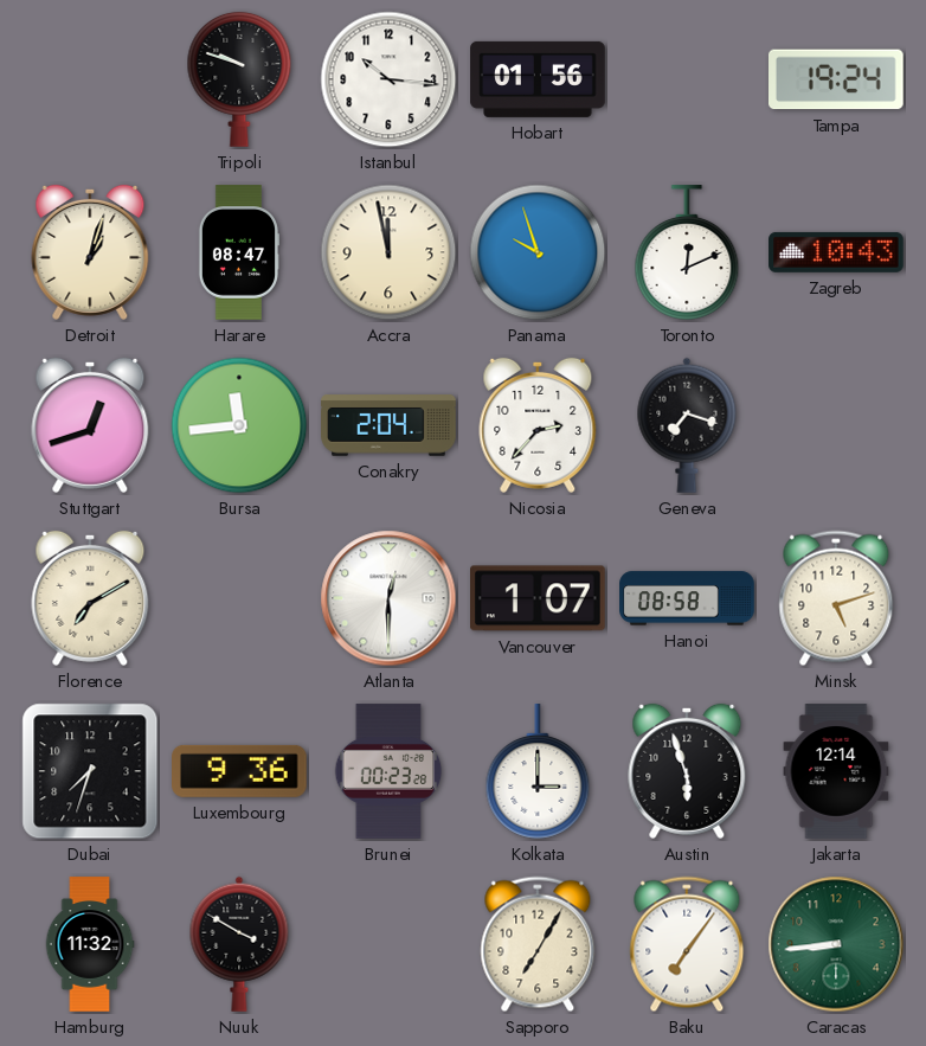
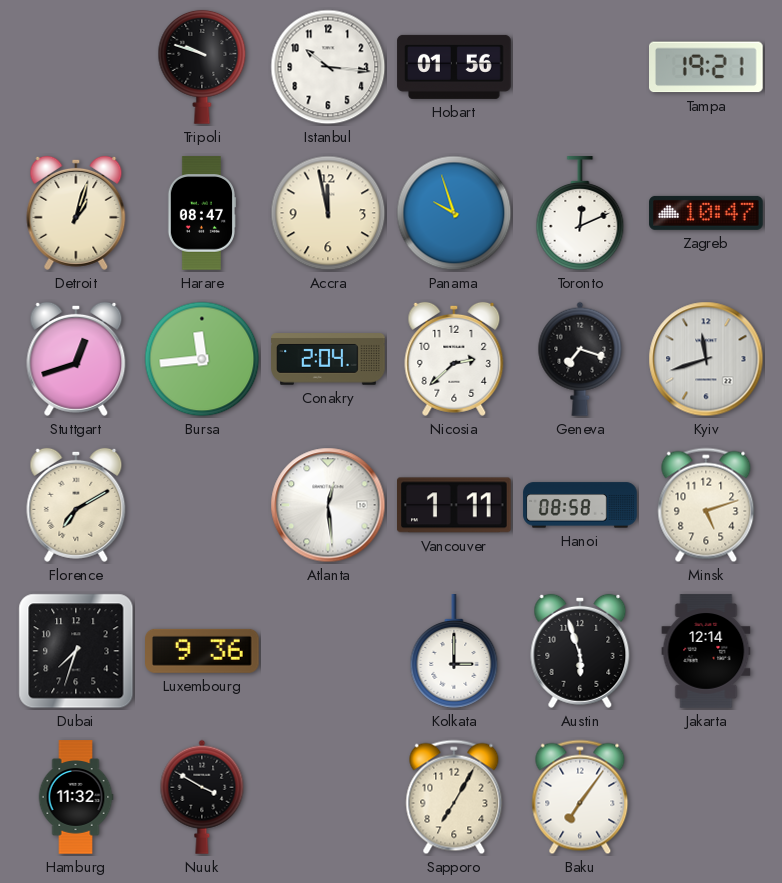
Tampa: 19:24 -> 19:21
Zagreb: 10:43 -> 10:47
Nicosia: 2:37 -> 2:38
Kyiv: none -> 11:42
Atlanta: 12:30 -> 12:29
Vancouver: 1:07 -> 1:11
Brunei: 00:23 -> none
Caracas: 8:44 -> none
